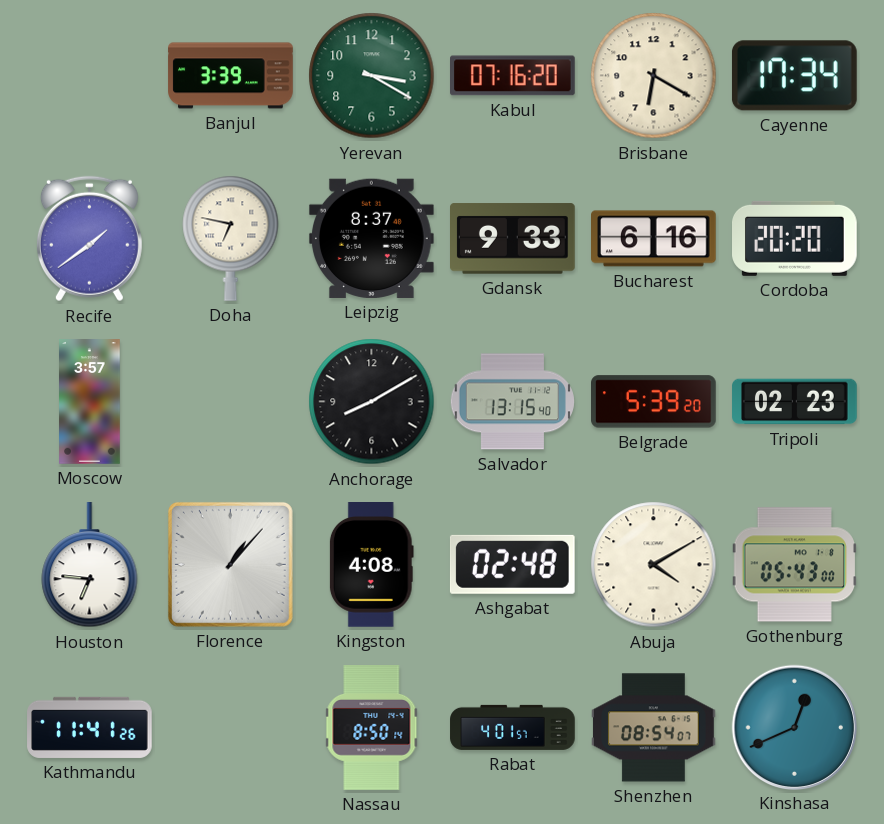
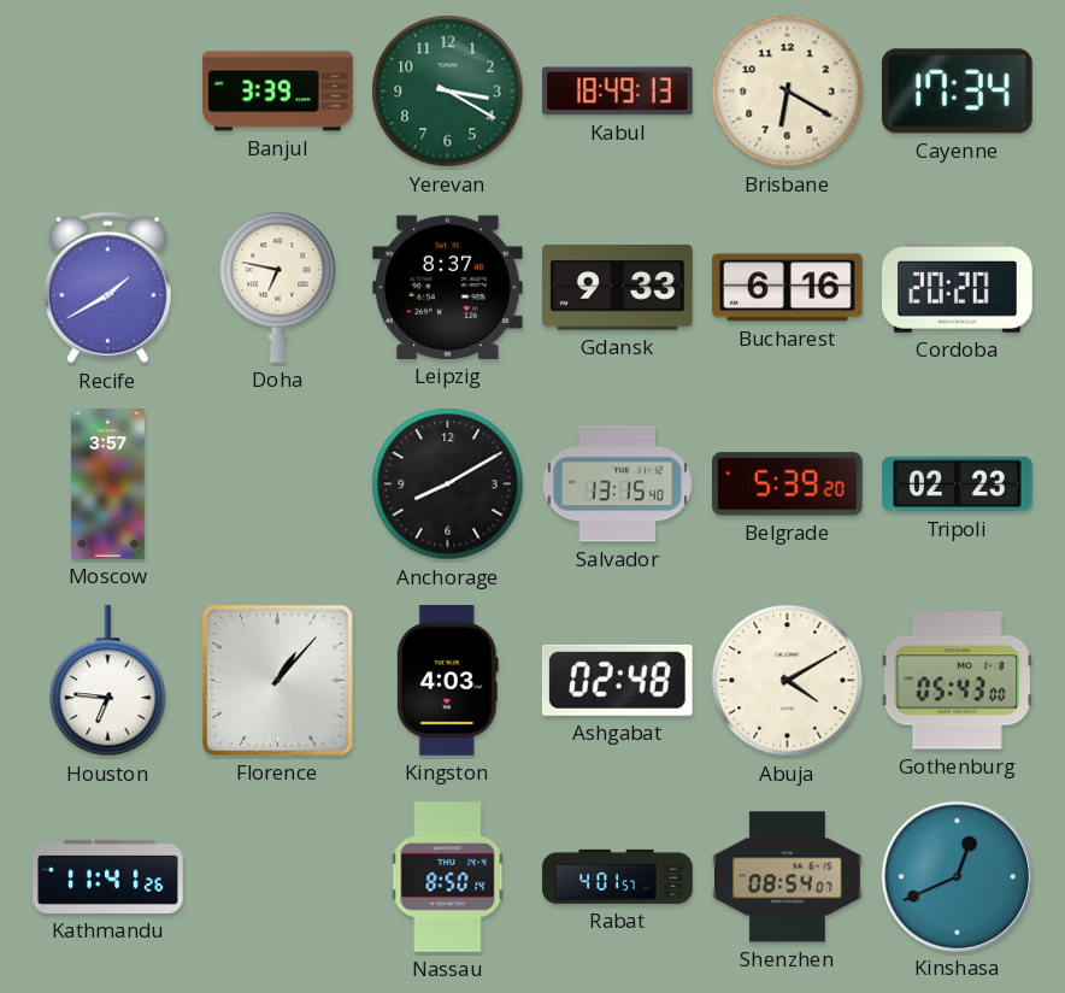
Kabul: 07:16 -> 18:49
Recife: 1:39 -> 1:40
Kingston: 4:08 -> 4:03
